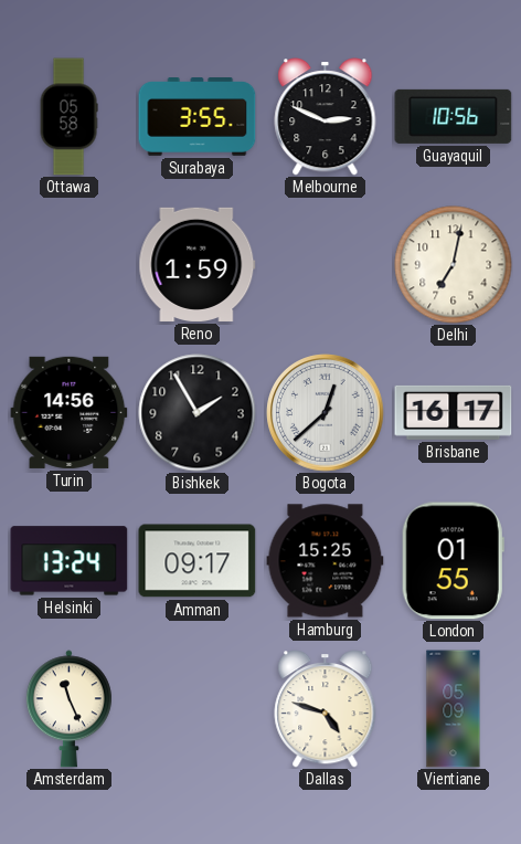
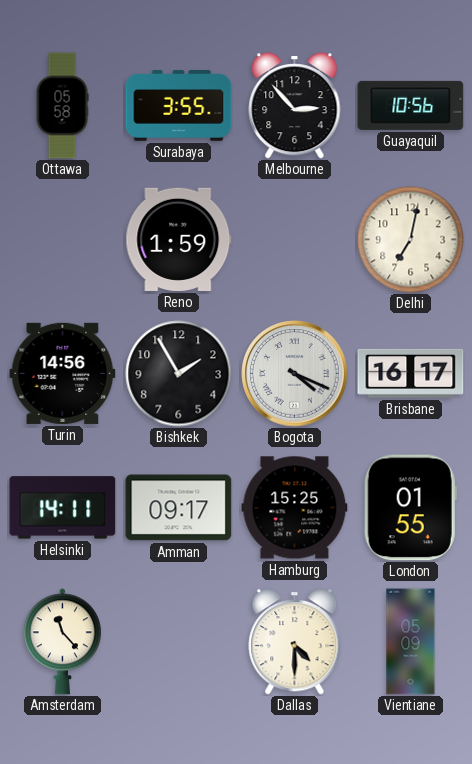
Melbourne: 2:49 -> 2:53
Bogota: 12:38 -> 4:19
Helsinki: 13:24 -> 14:11
Amsterdam: 11:26 -> 11:23
Dallas: 4:48 -> 4:30
